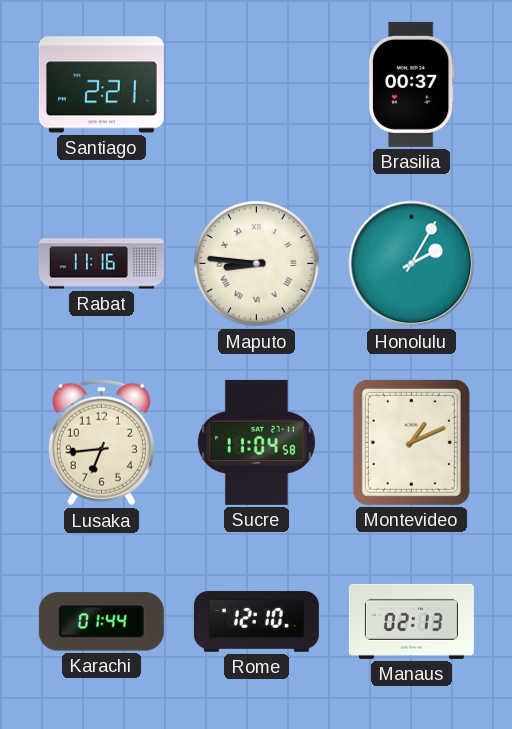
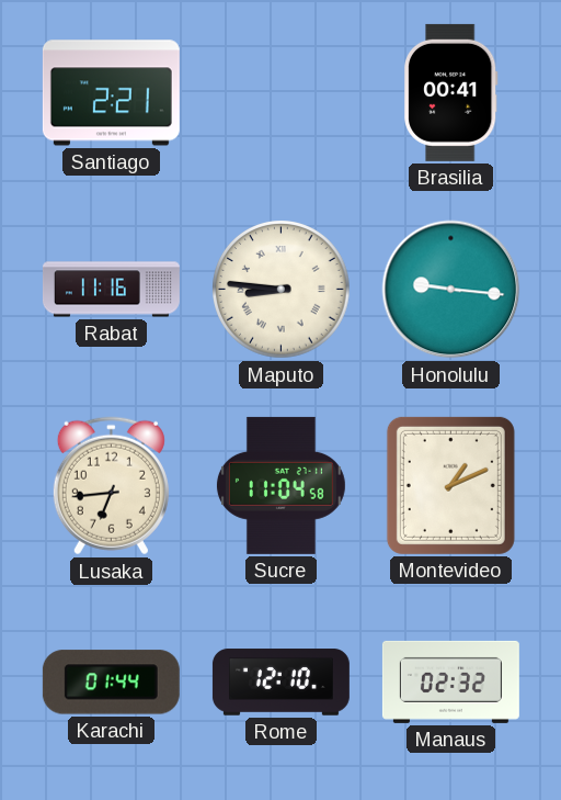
Brasilia: 00:37 -> 00:41
Honolulu: 2:05 -> 9:16
Manaus: 02:13 -> 02:32
